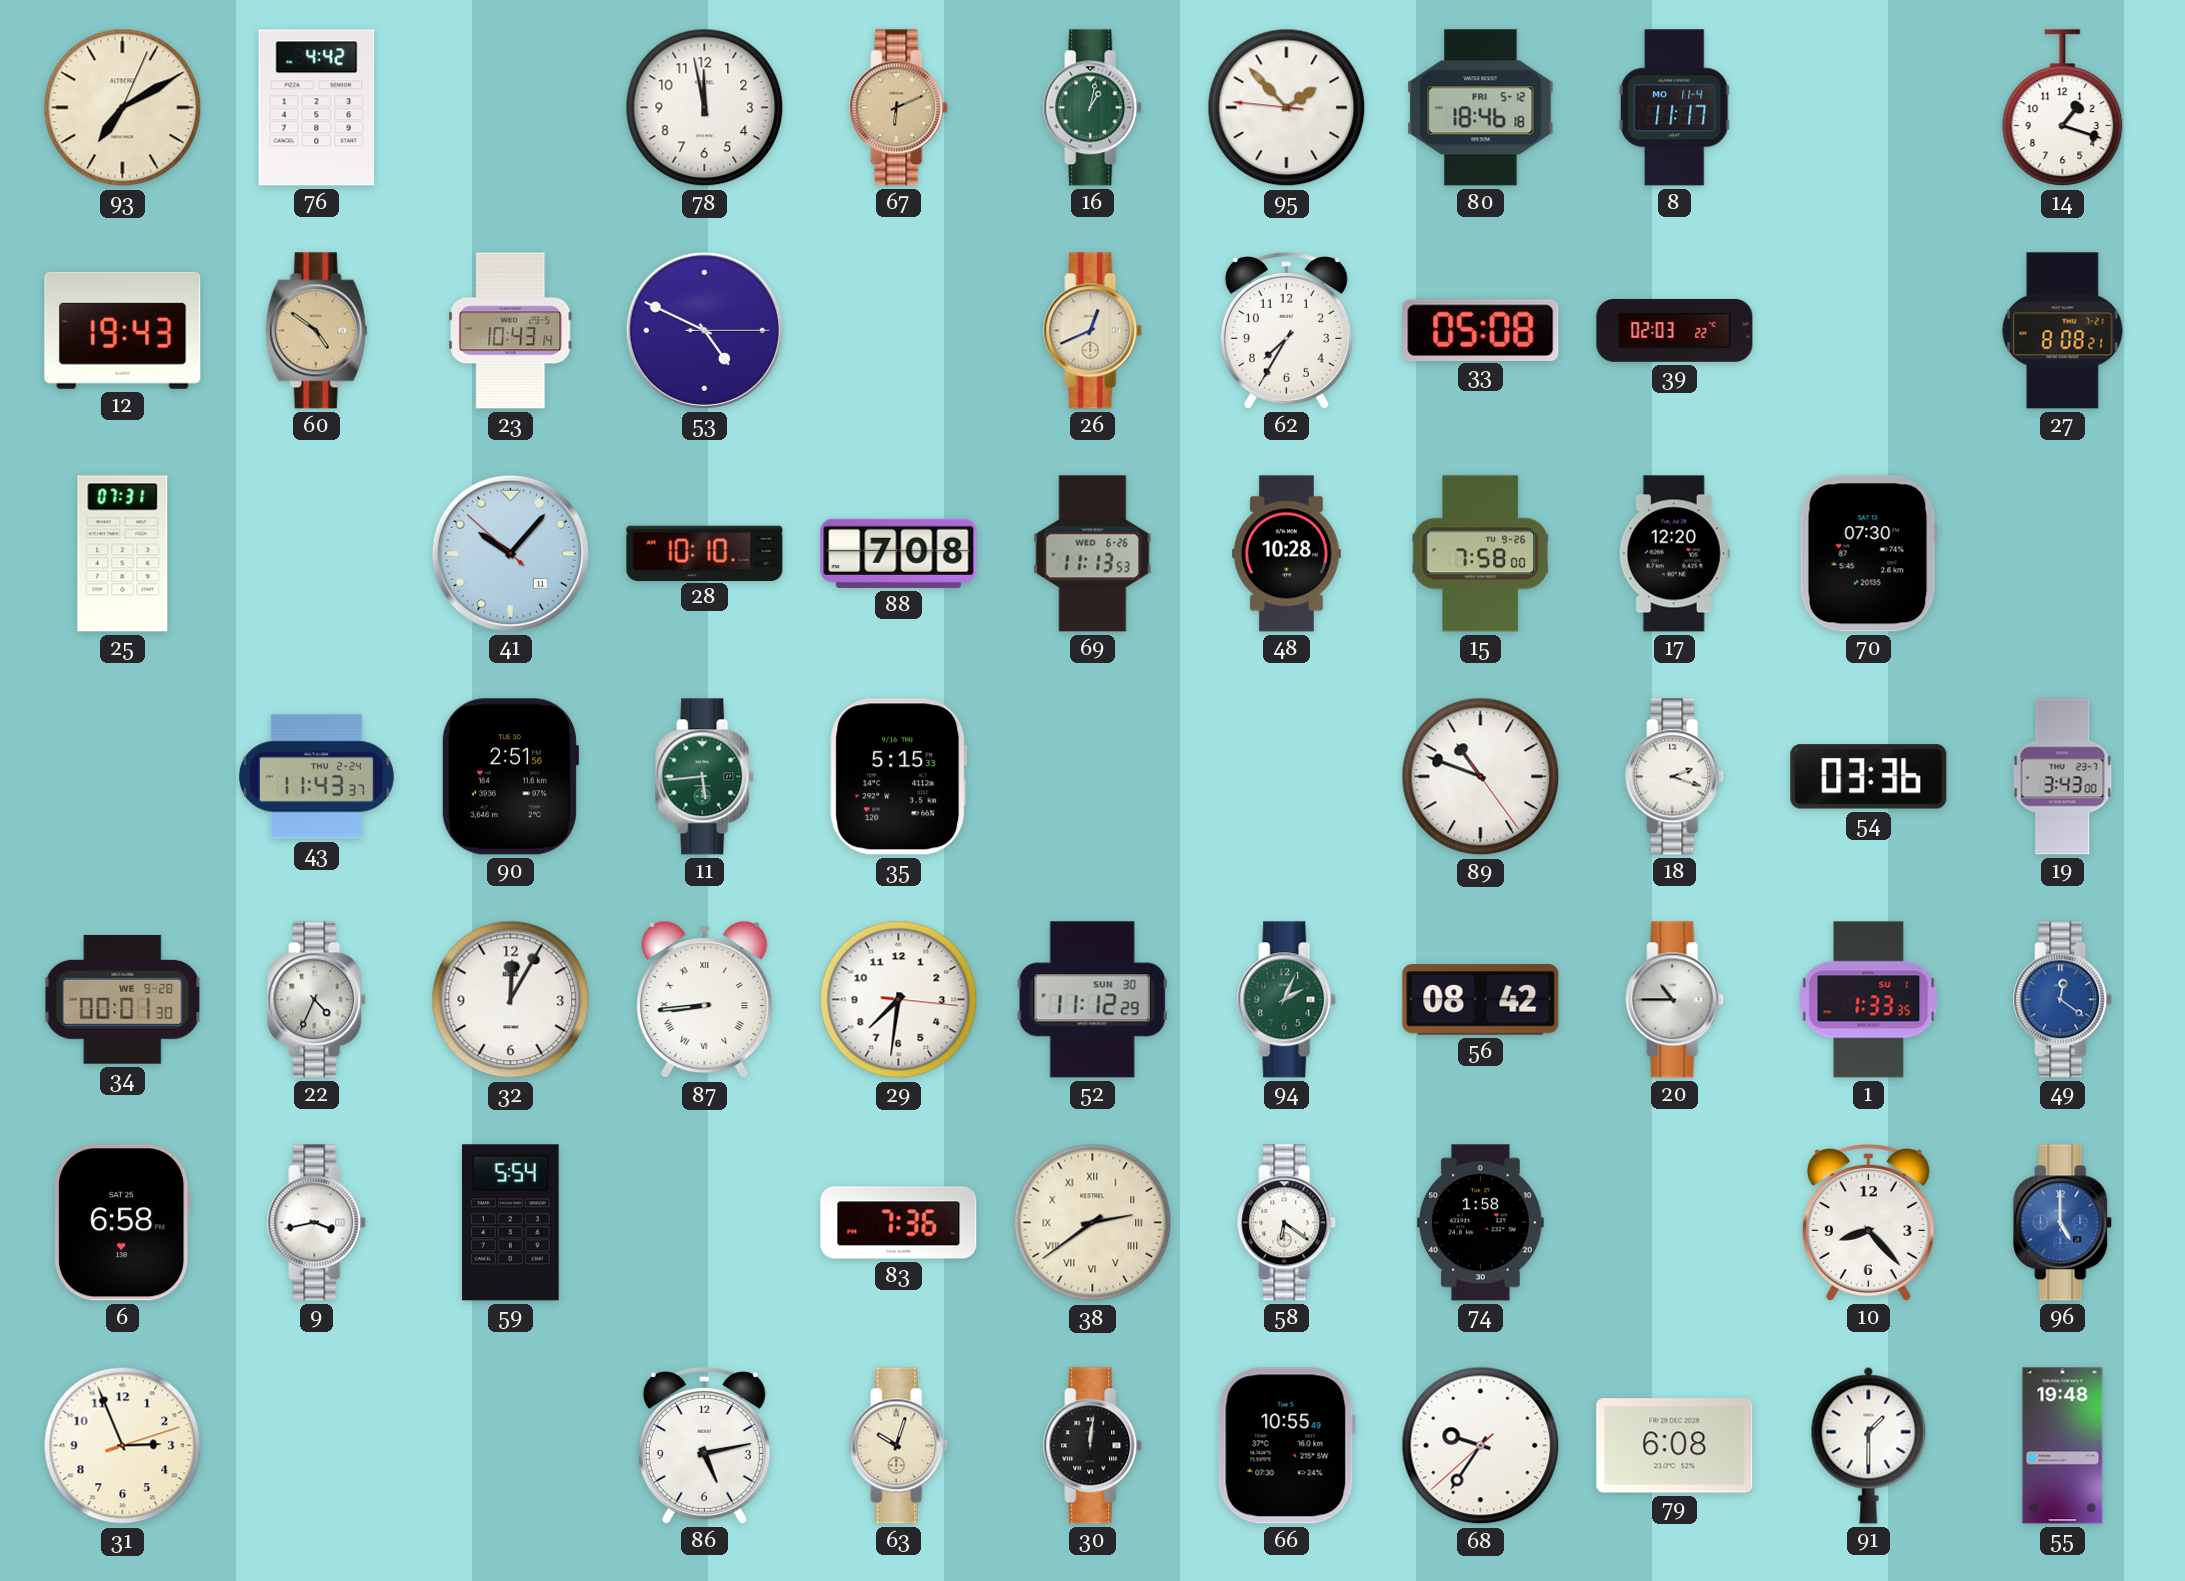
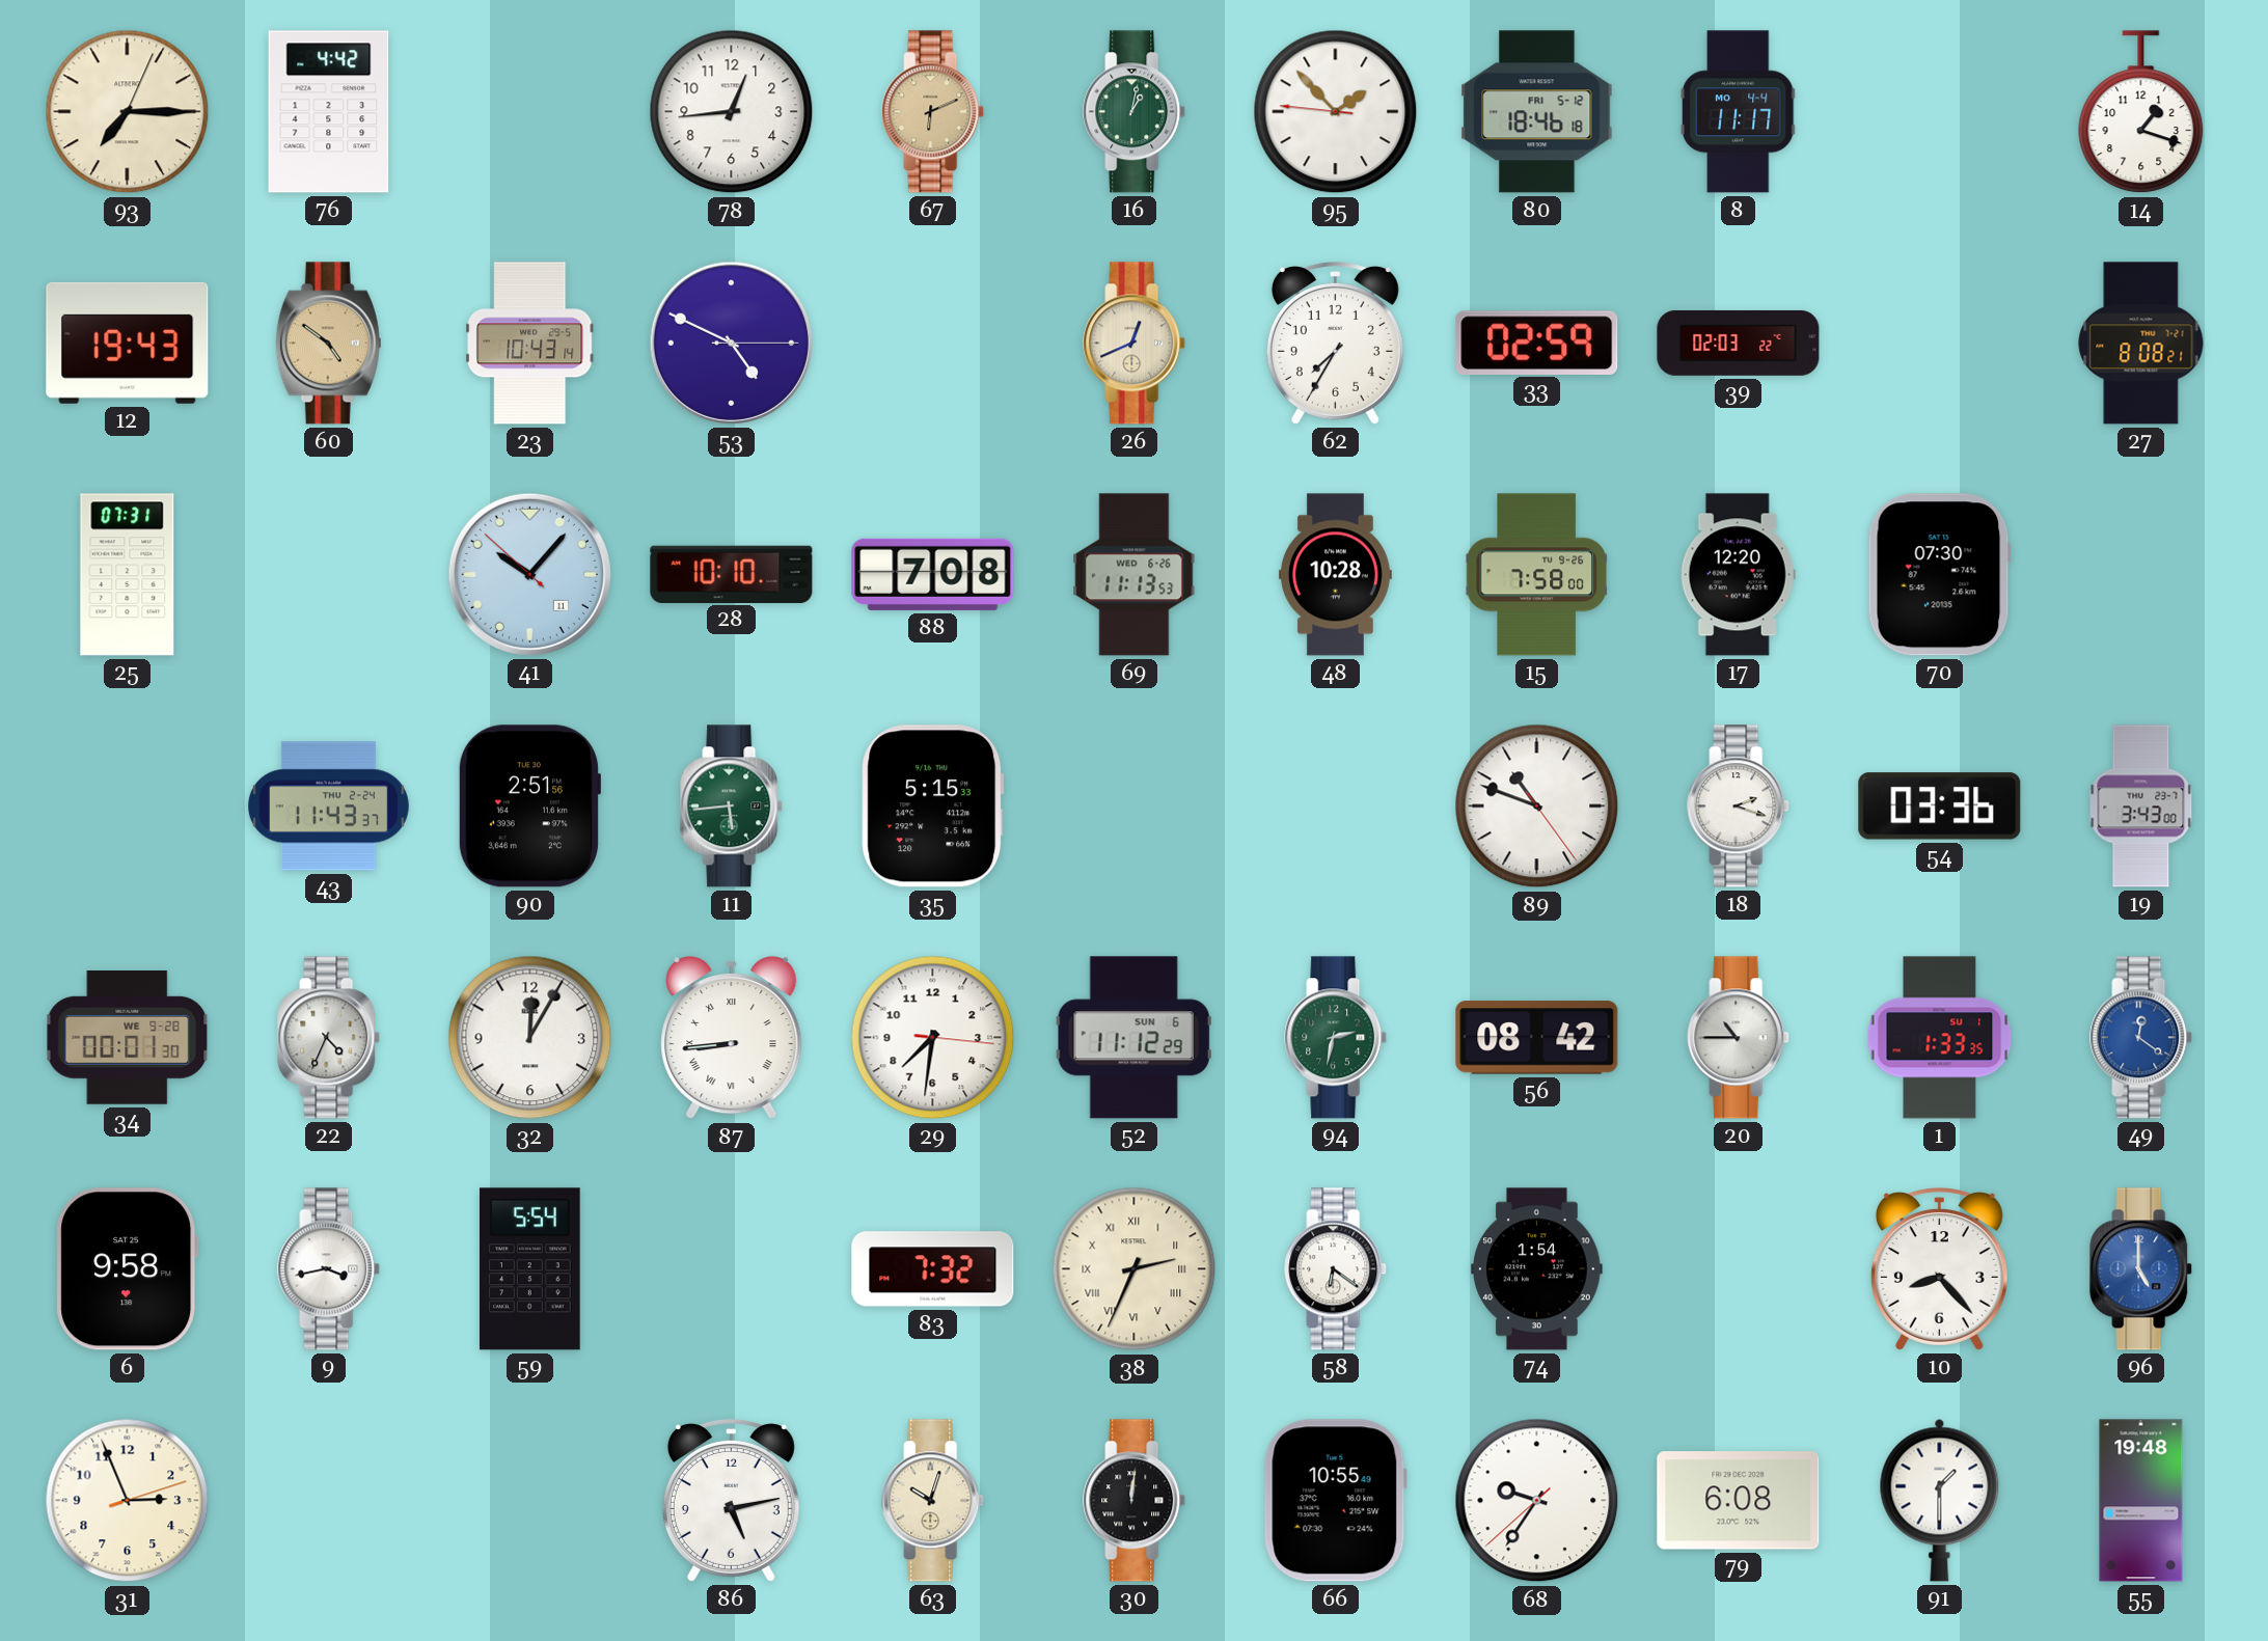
93: 7:10 -> 7:15
78: 11:58 -> 12:44
8 date: MO 11-4 -> MO 4-4
33: 05:08 -> 02:59
52 date: SUN 30 -> SUN 6
94: 2:04 -> 2:32
6: 6:58 -> 9:58
83: 7:36 -> 7:32
38: 2:39 -> 2:34
74: 1:58 -> 1:54
